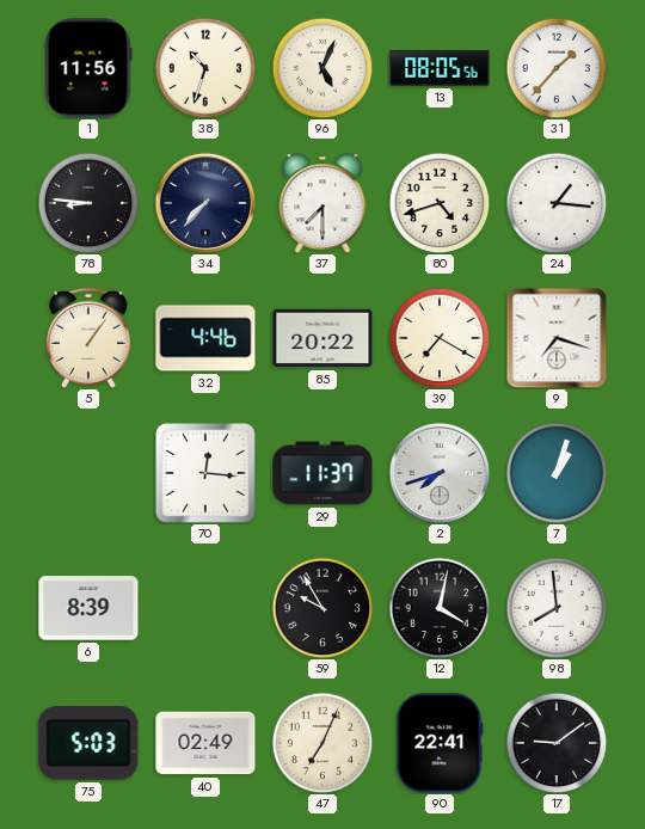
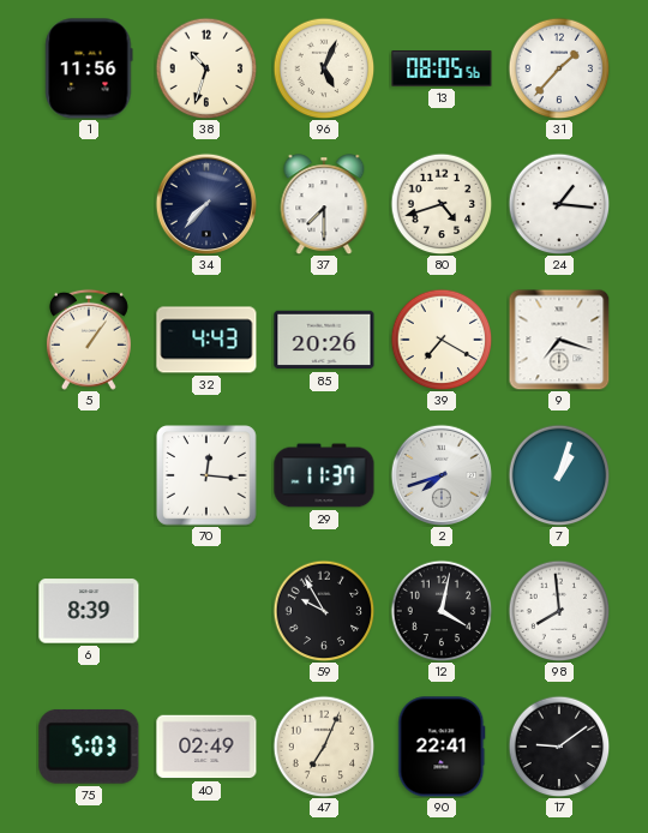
78: 8:46 -> none
32: 4:46 -> 4:43
85: 20:22 -> 20:26
